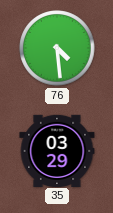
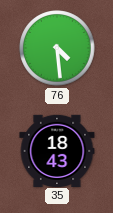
35: 03:29 -> 18:43
